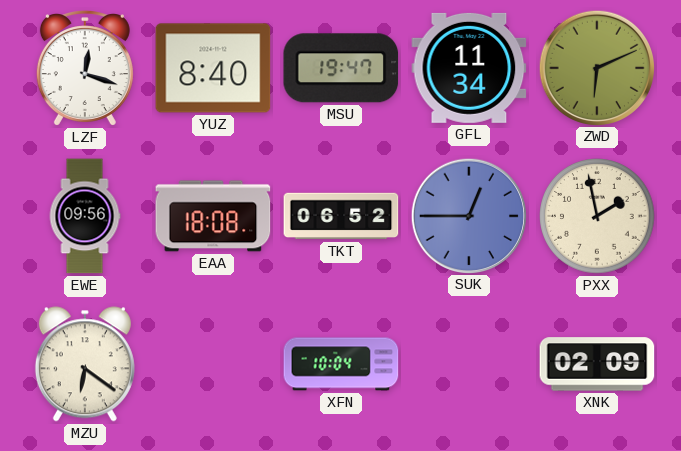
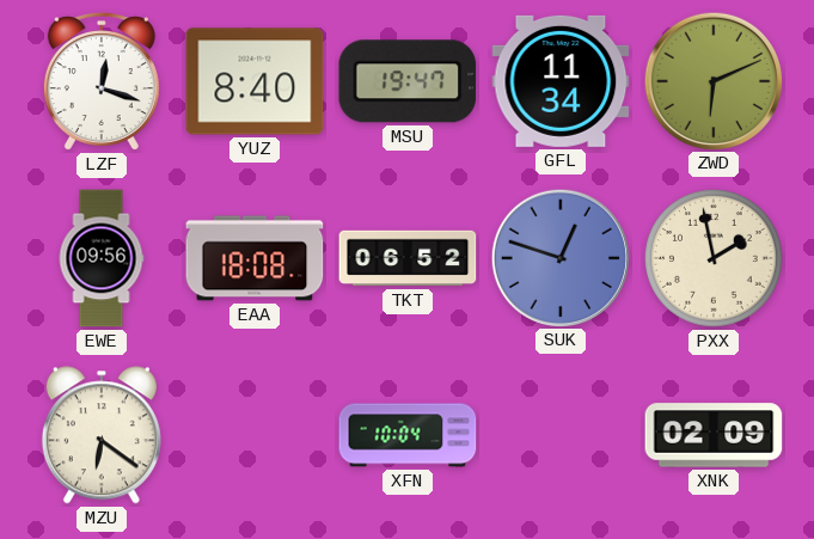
SUK: 12:45 -> 12:48
